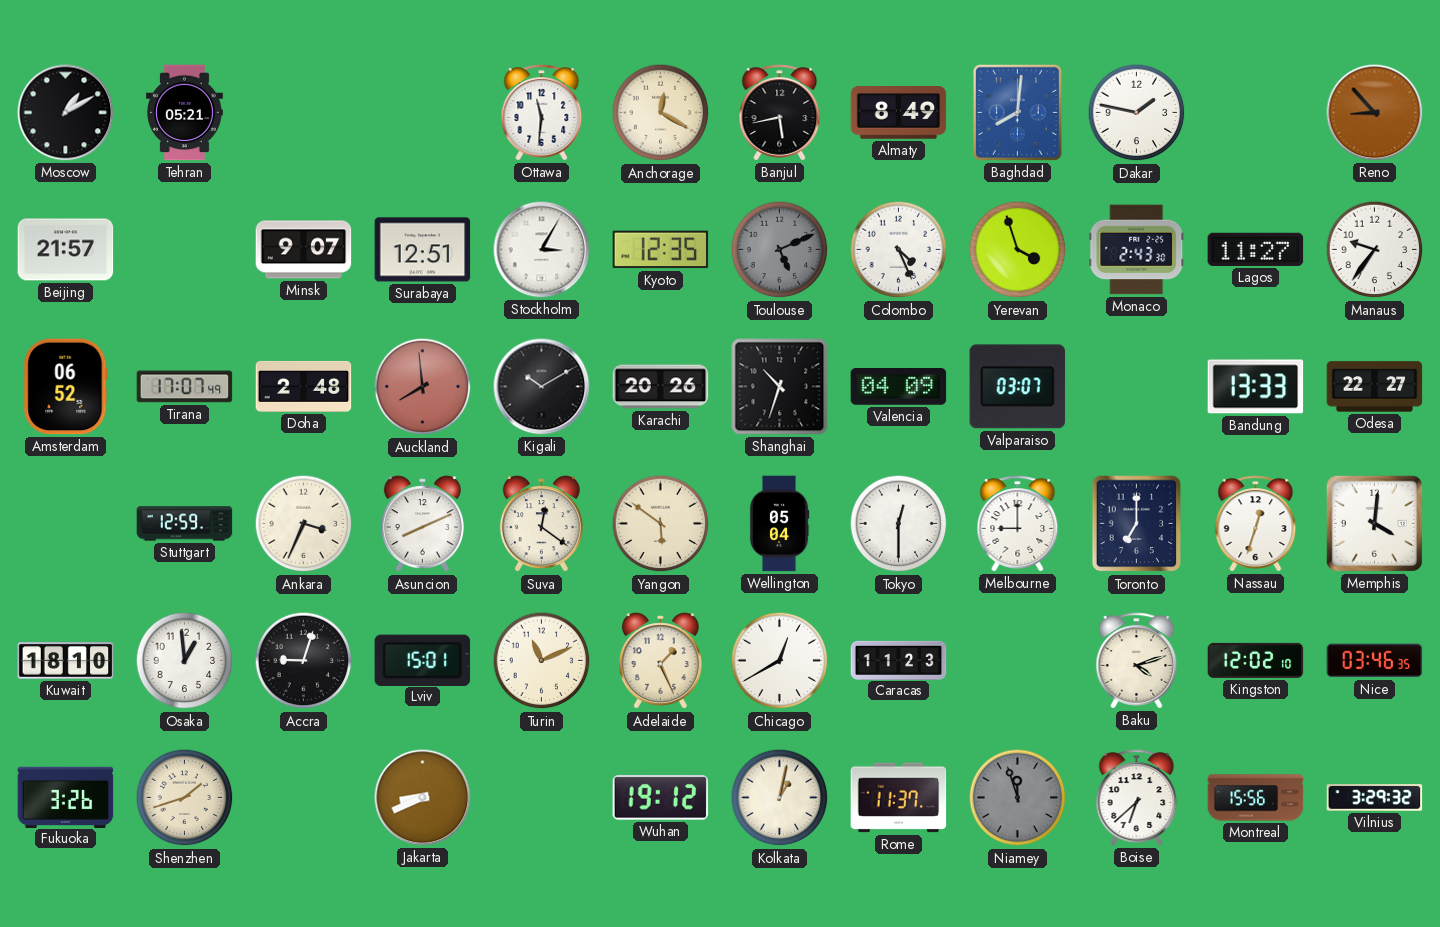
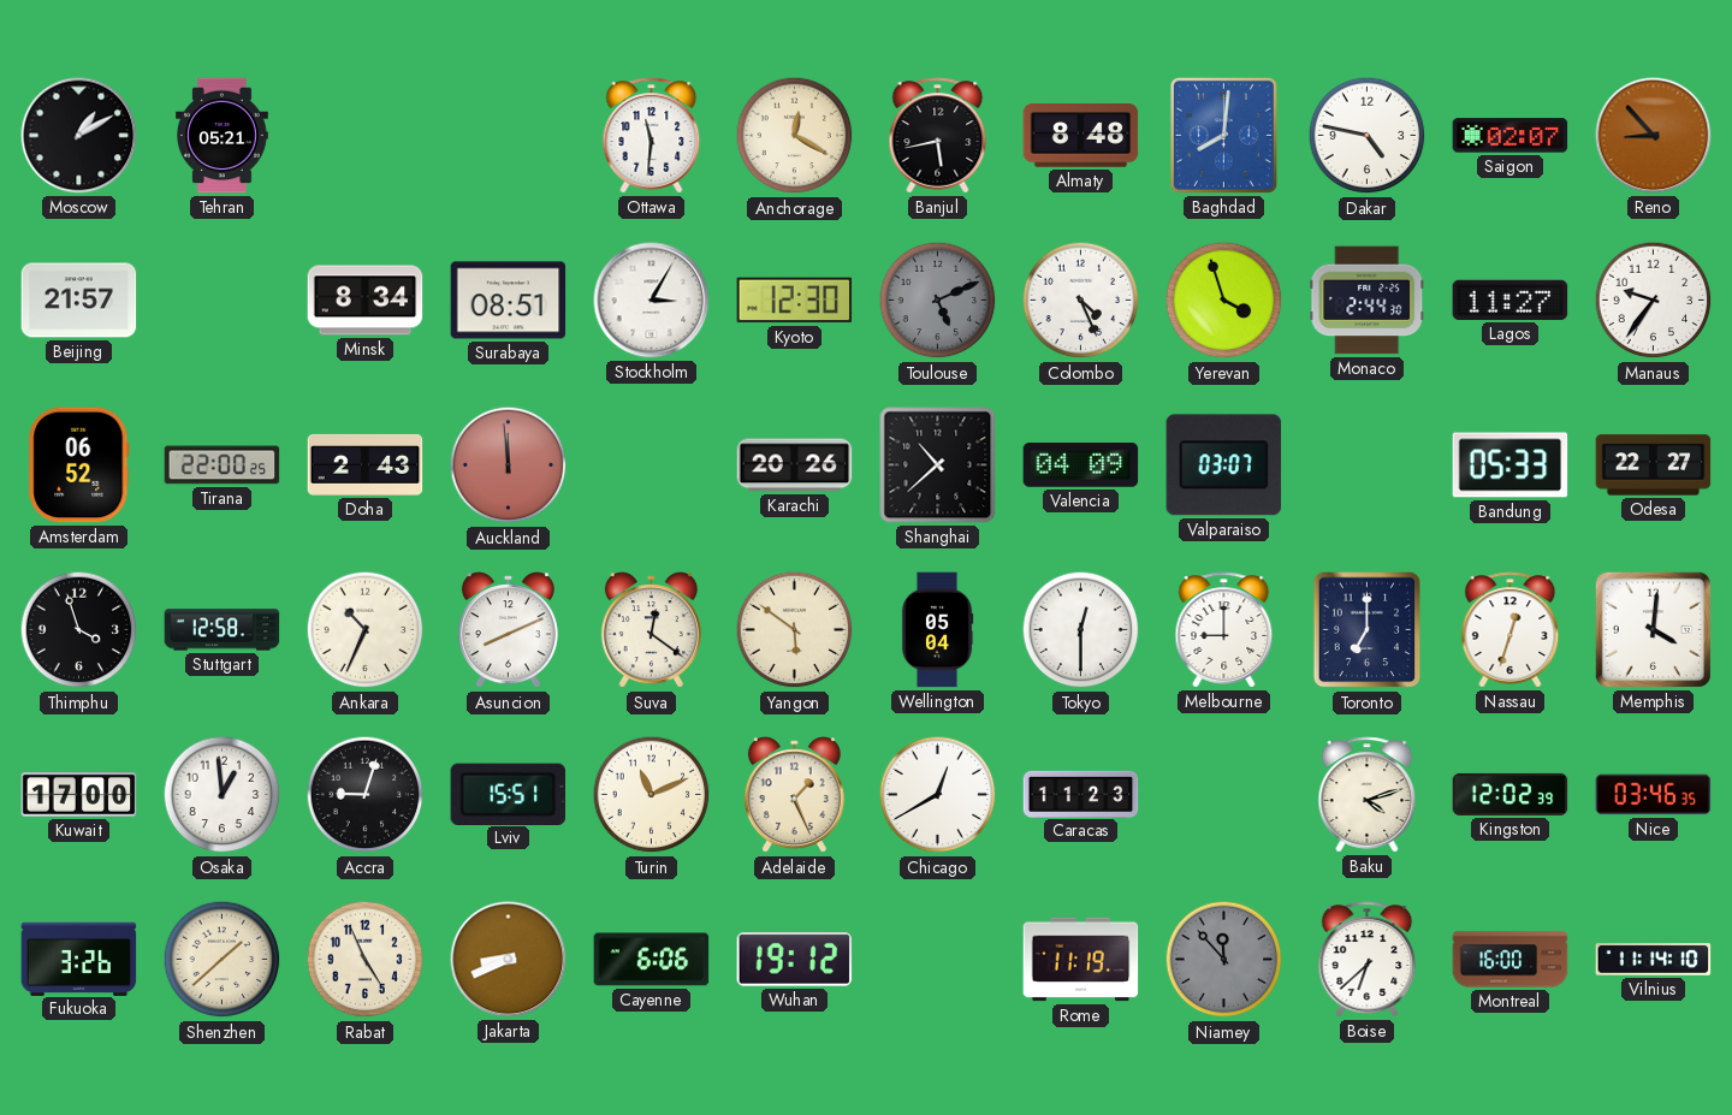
Almaty: 8:49 -> 8:48
Dakar: 1:47 -> 4:47
Saigon: none -> 02:07
Minsk: 9:07 -> 8:34
Surabaya: 12:51 -> 08:51
Kyoto: 12:35 -> 12:30
Monaco: 2:43 -> 2:44
Tirana: 17:07 -> 22:00
Doha: 2:48 -> 2:43
Auckland: 7:59 -> 11:59
Kigali: 10:10 -> none
Shanghai: 10:33 -> 10:38
Bandung: 13:33 -> 05:33
Thimphu: none -> 3:57
Stuttgart: 12:59 -> 12:58
Ankara: 3:34 -> 10:34
Kuwait: 18:10 -> 17:00
Lviv: 15:01 -> 15:51
Kingston: 12:02:10 -> 12:02:39
Shenzhen: 1:42 -> 1:38
Rabat: none -> 4:56
Cayenne: none -> 6:06
Kolkata: 1:02 -> none
Rome: 11:37 -> 11:19
Niamey: 11:57 -> 11:53
Montreal: 15:56 -> 16:00
Vilnius: 3:29 -> 11:14
